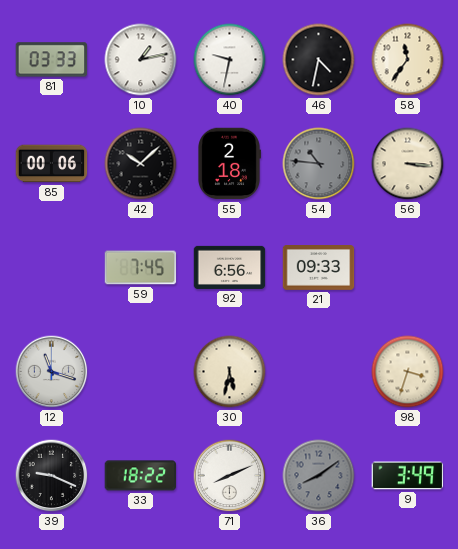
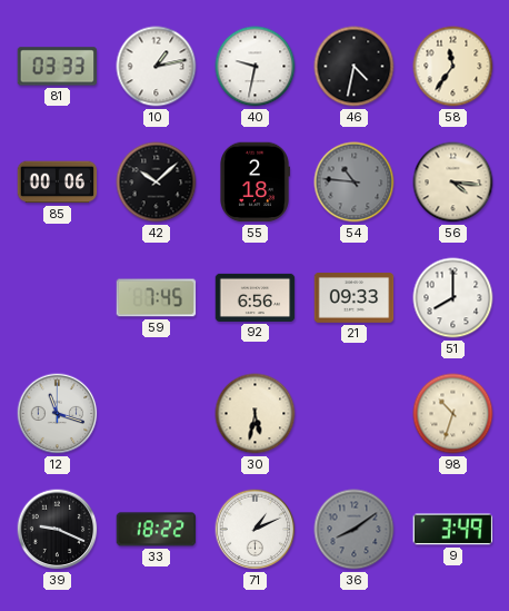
56: 3:16 -> 4:16
51: none -> 8:00
98: 3:33 -> 10:33
71: 8:11 -> 1:11
